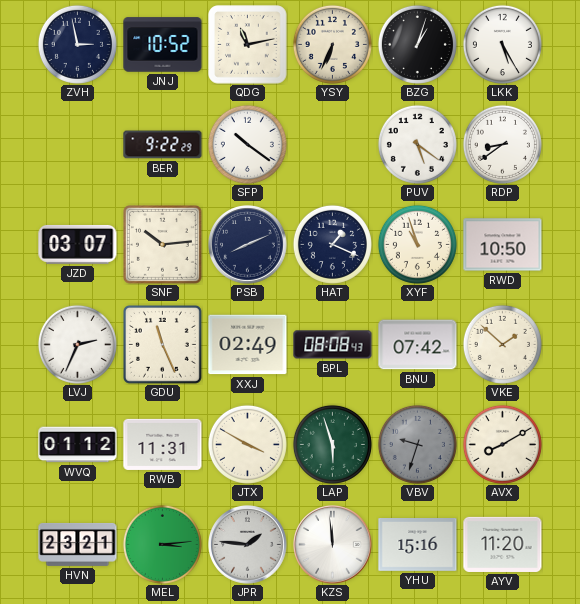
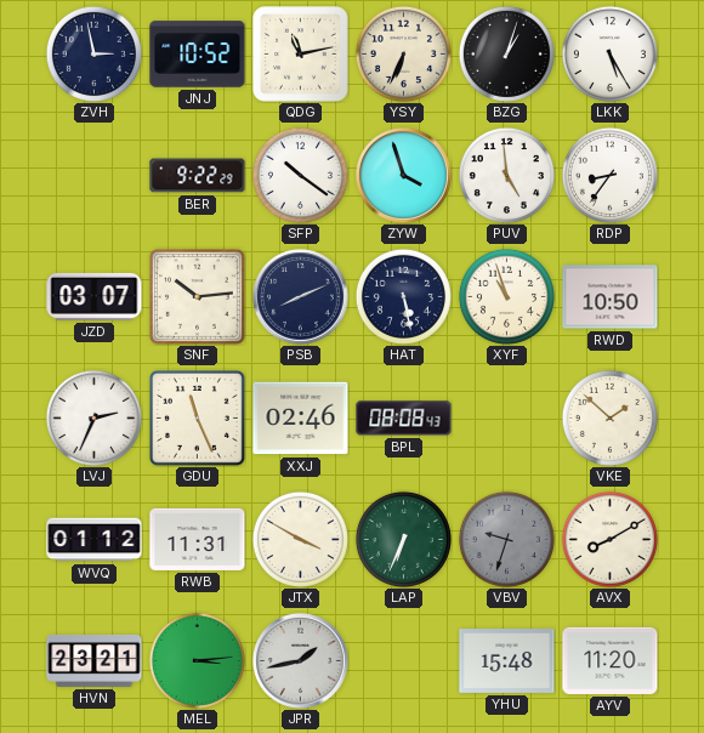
ZYW: none -> 3:57
PUV: 5:21 -> 4:59
RDP: 8:39 -> 8:36
HAT: 1:19 -> 5:28
XXJ: 02:49 -> 02:46
BNU: 07:42 -> none
LAP: 5:57 -> 6:34
JPR: 1:46 -> 1:43
KZS: 11:59 -> none
YHU: 15:16 -> 15:48
